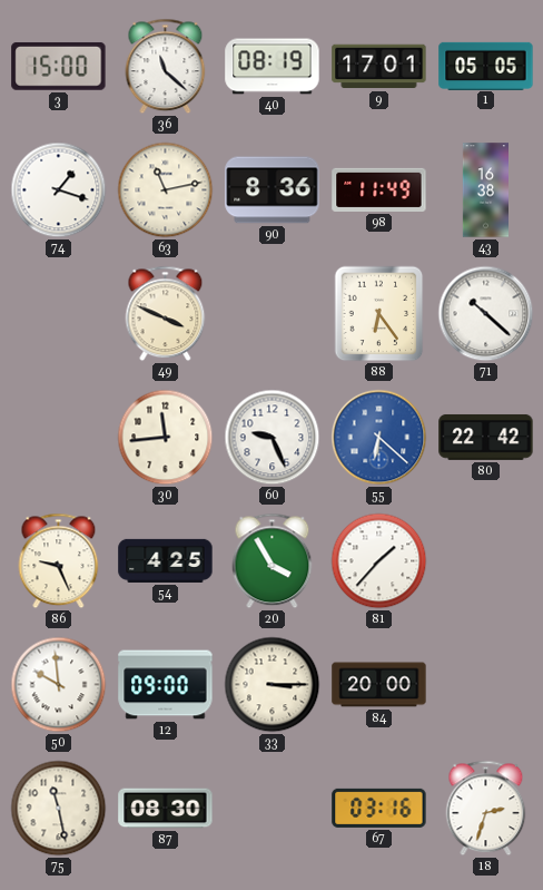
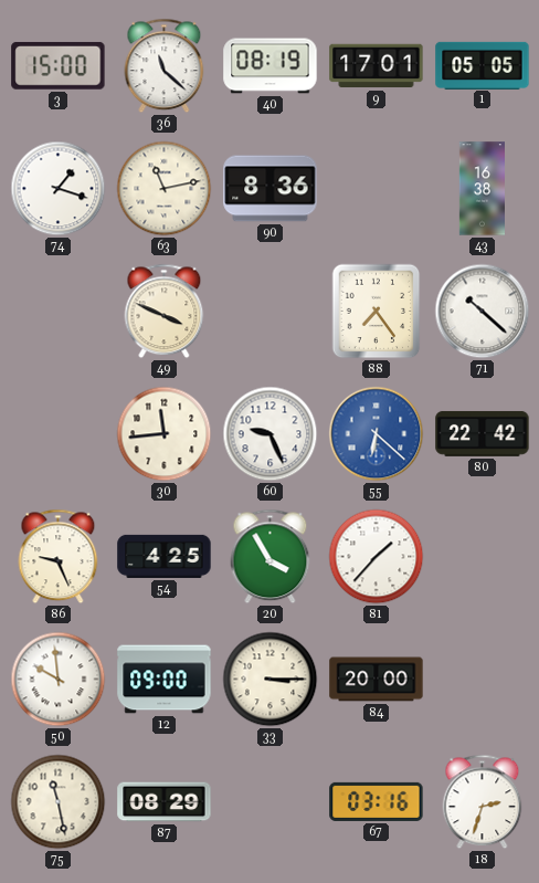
98: 11:49 -> none
88: 6:24 -> 7:24
87: 08:30 -> 08:29
